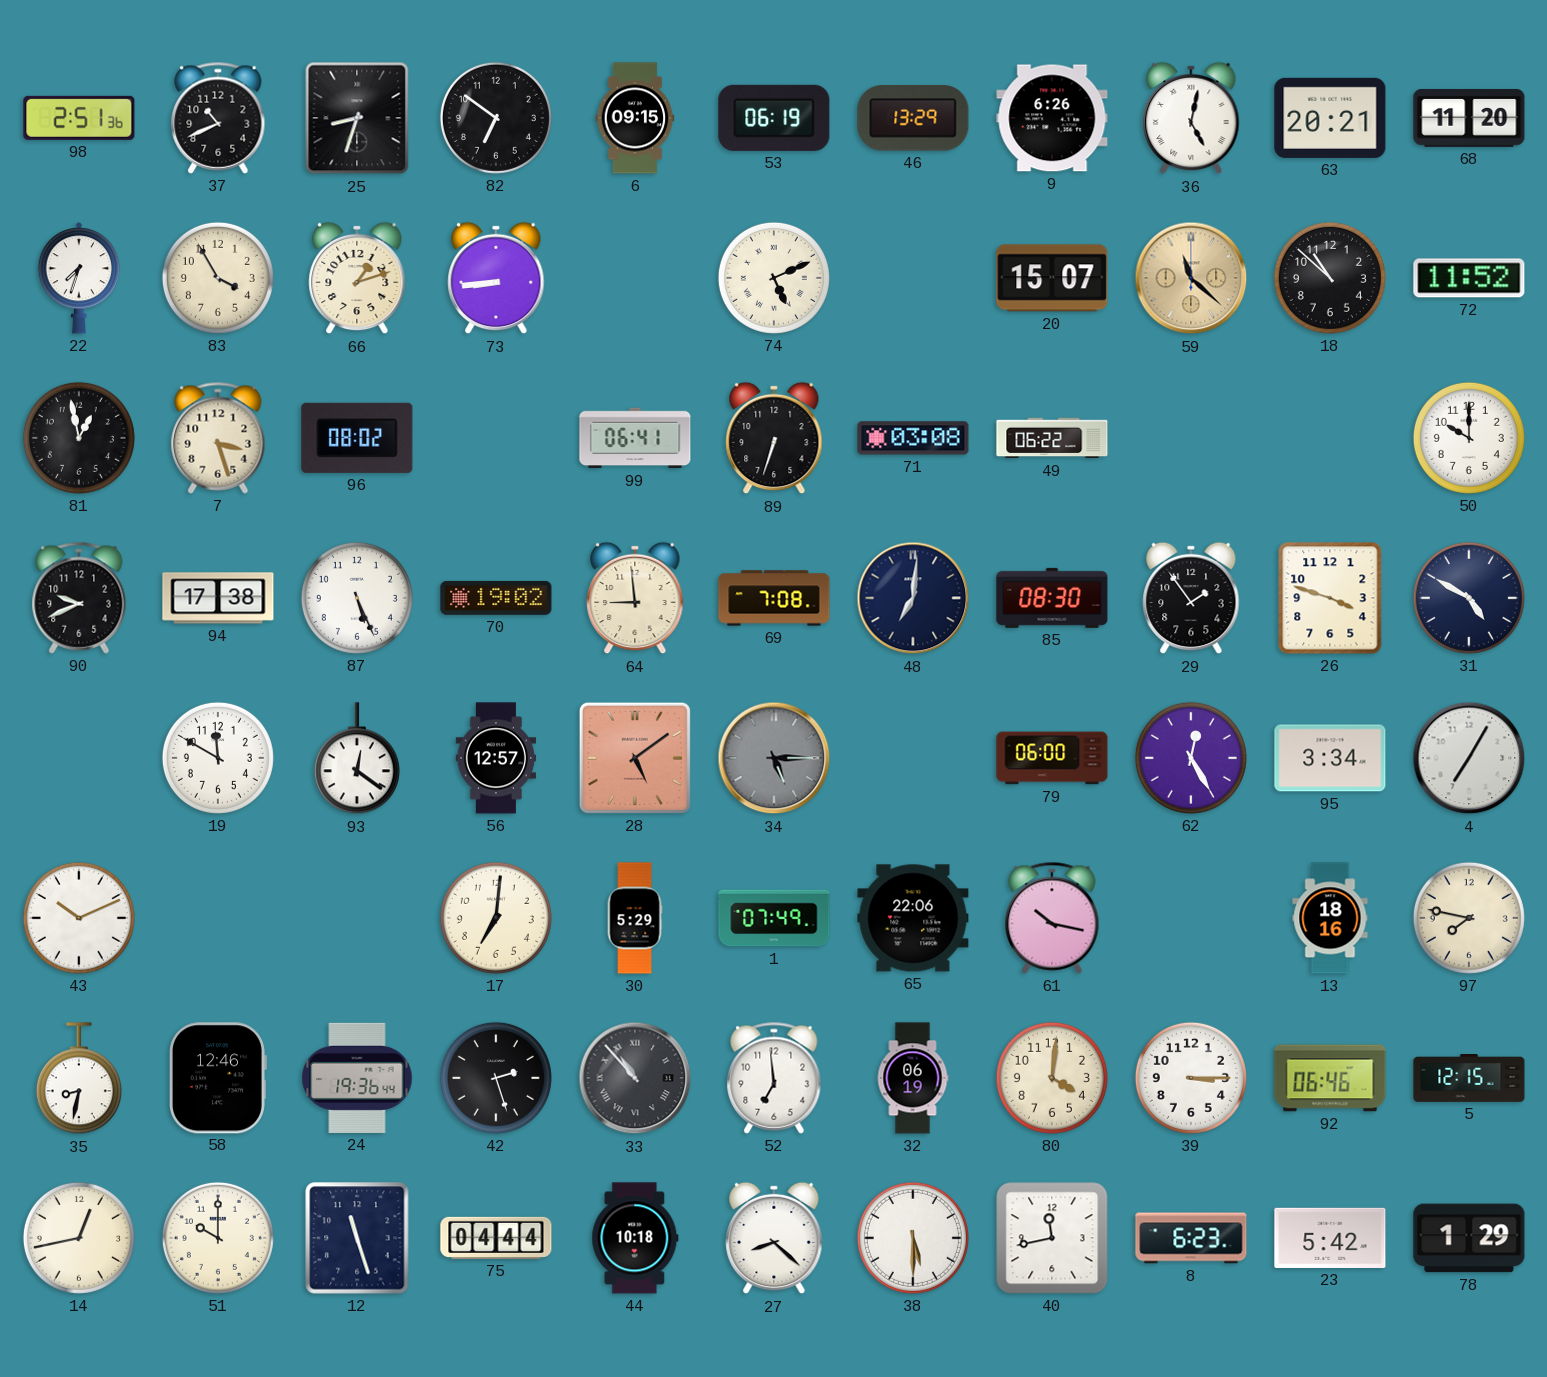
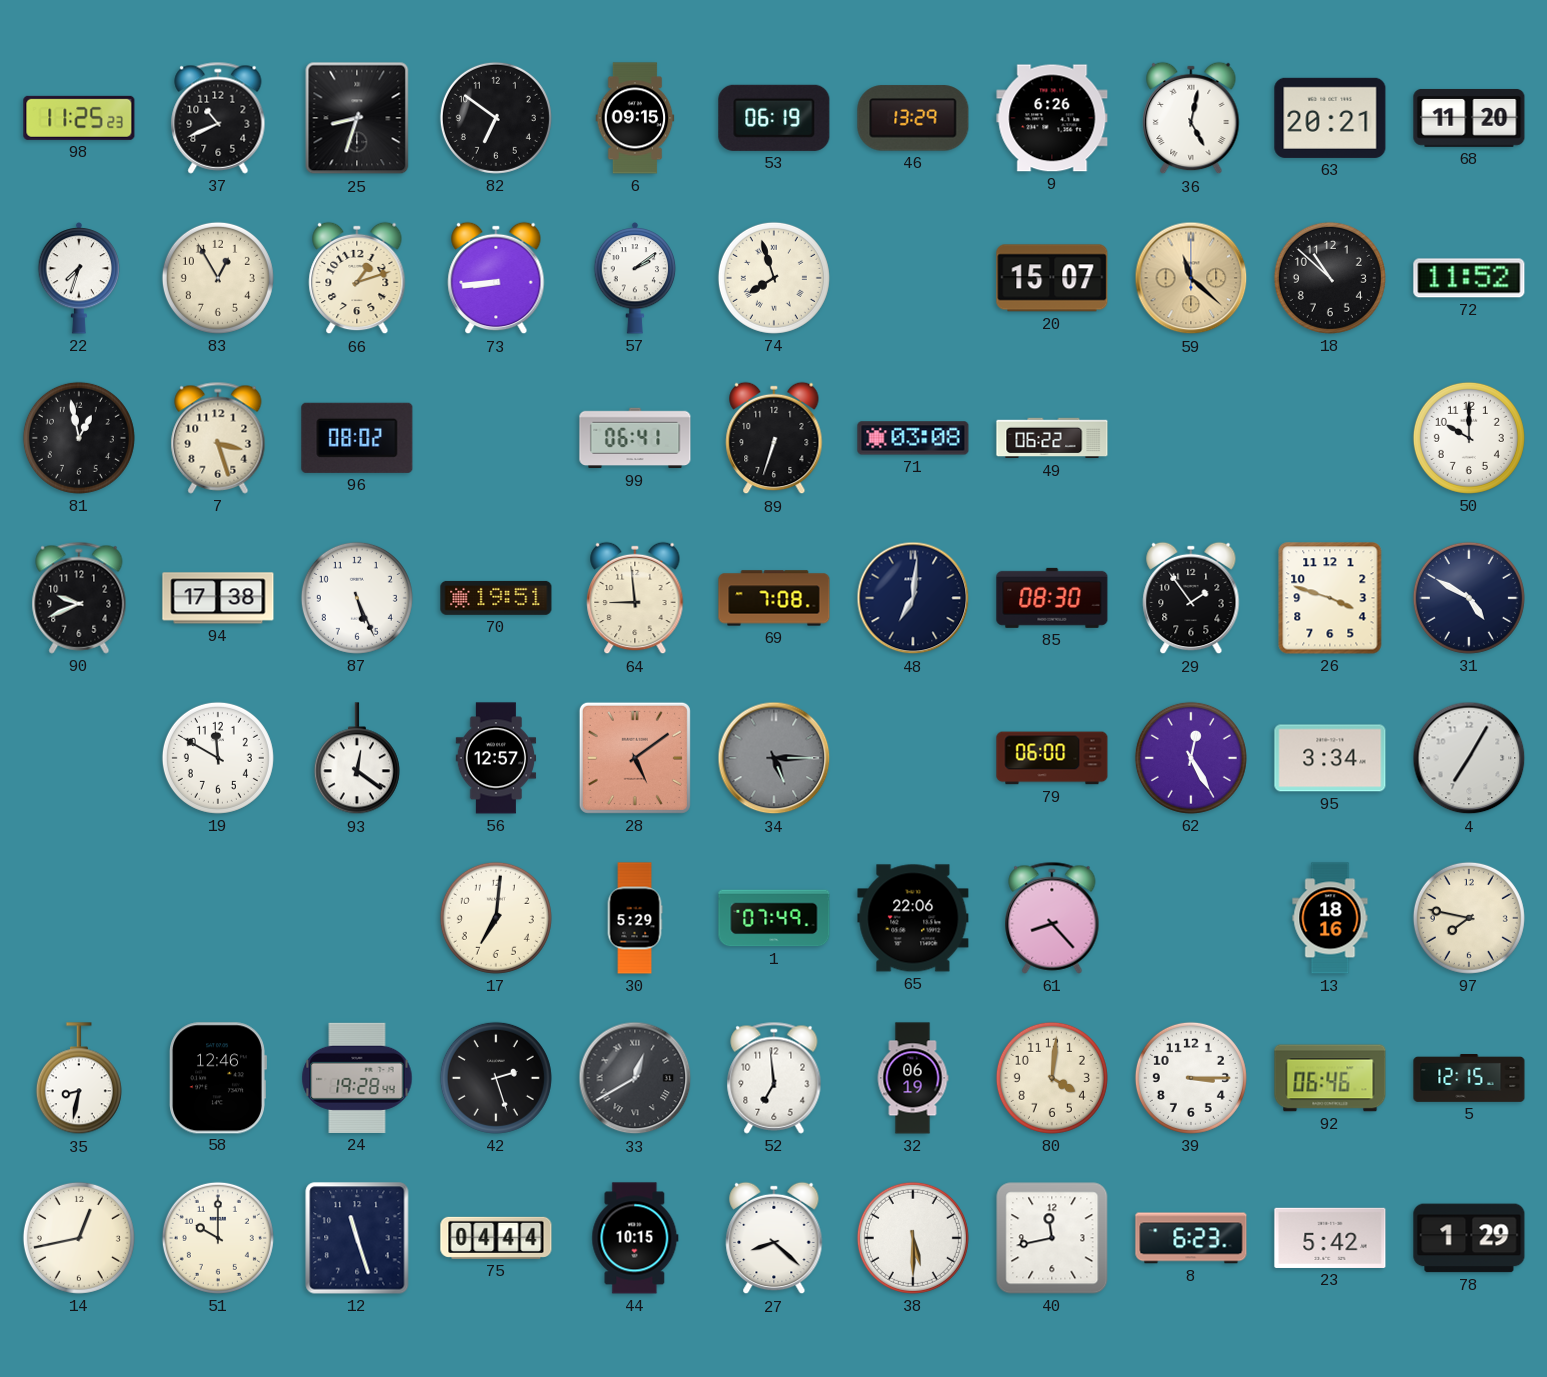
98: 2:51 -> 11:25
83: 3:55 -> 12:55
57: none -> 2:09
74: 5:11 -> 7:57
70: 19:02 -> 19:51
43: 10:11 -> none
61: 10:17 -> 8:23
24: 19:36 -> 19:28
33: 10:53 -> 12:40
44: 10:18 -> 10:15
